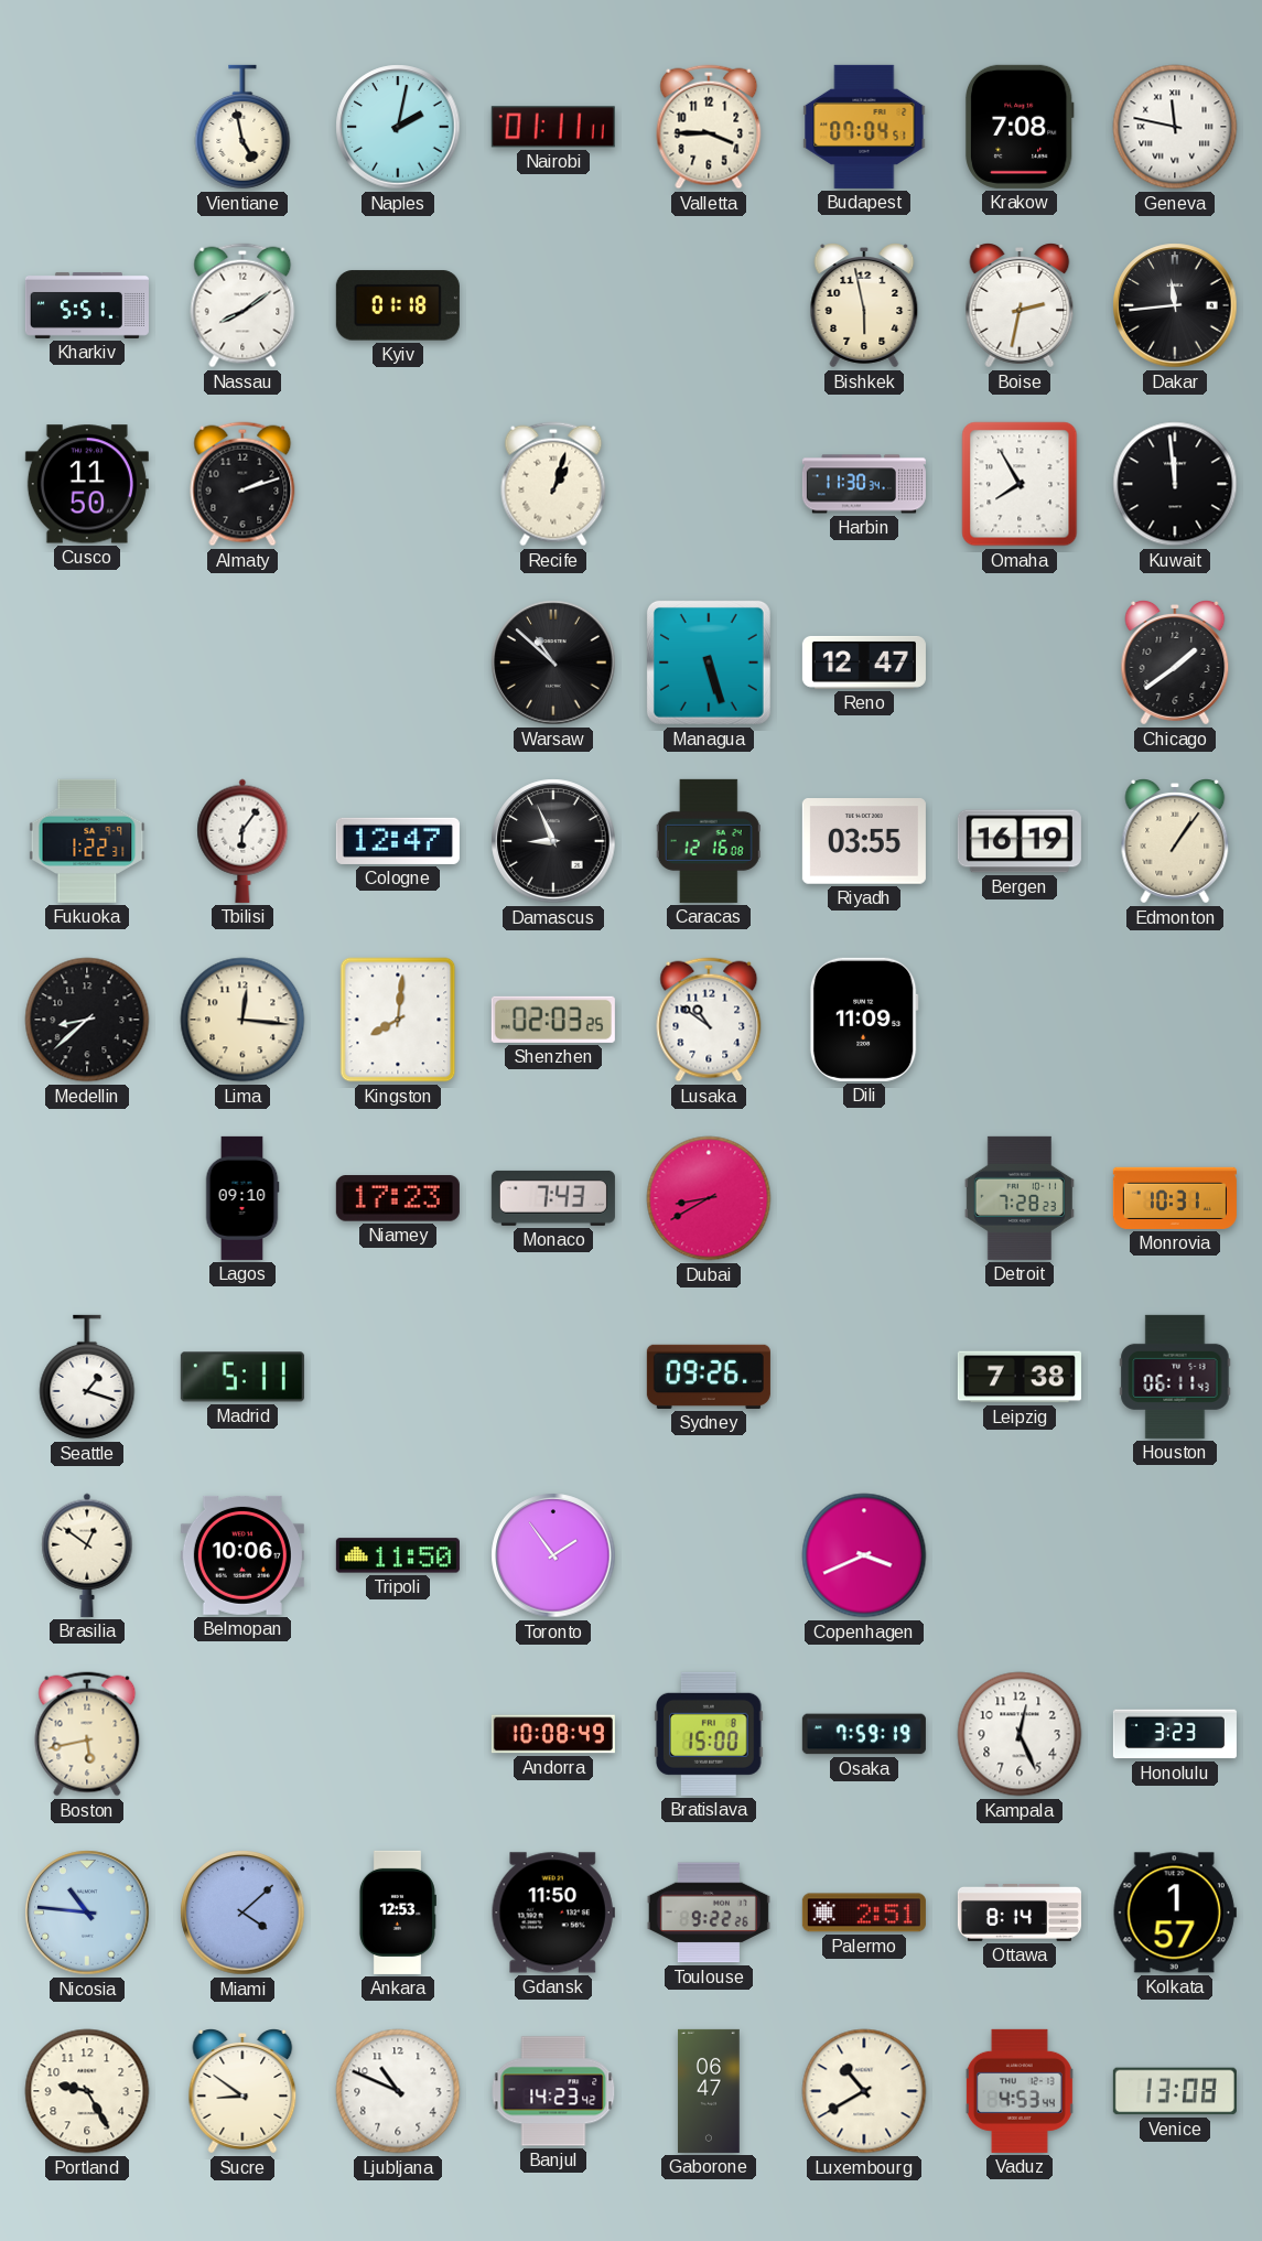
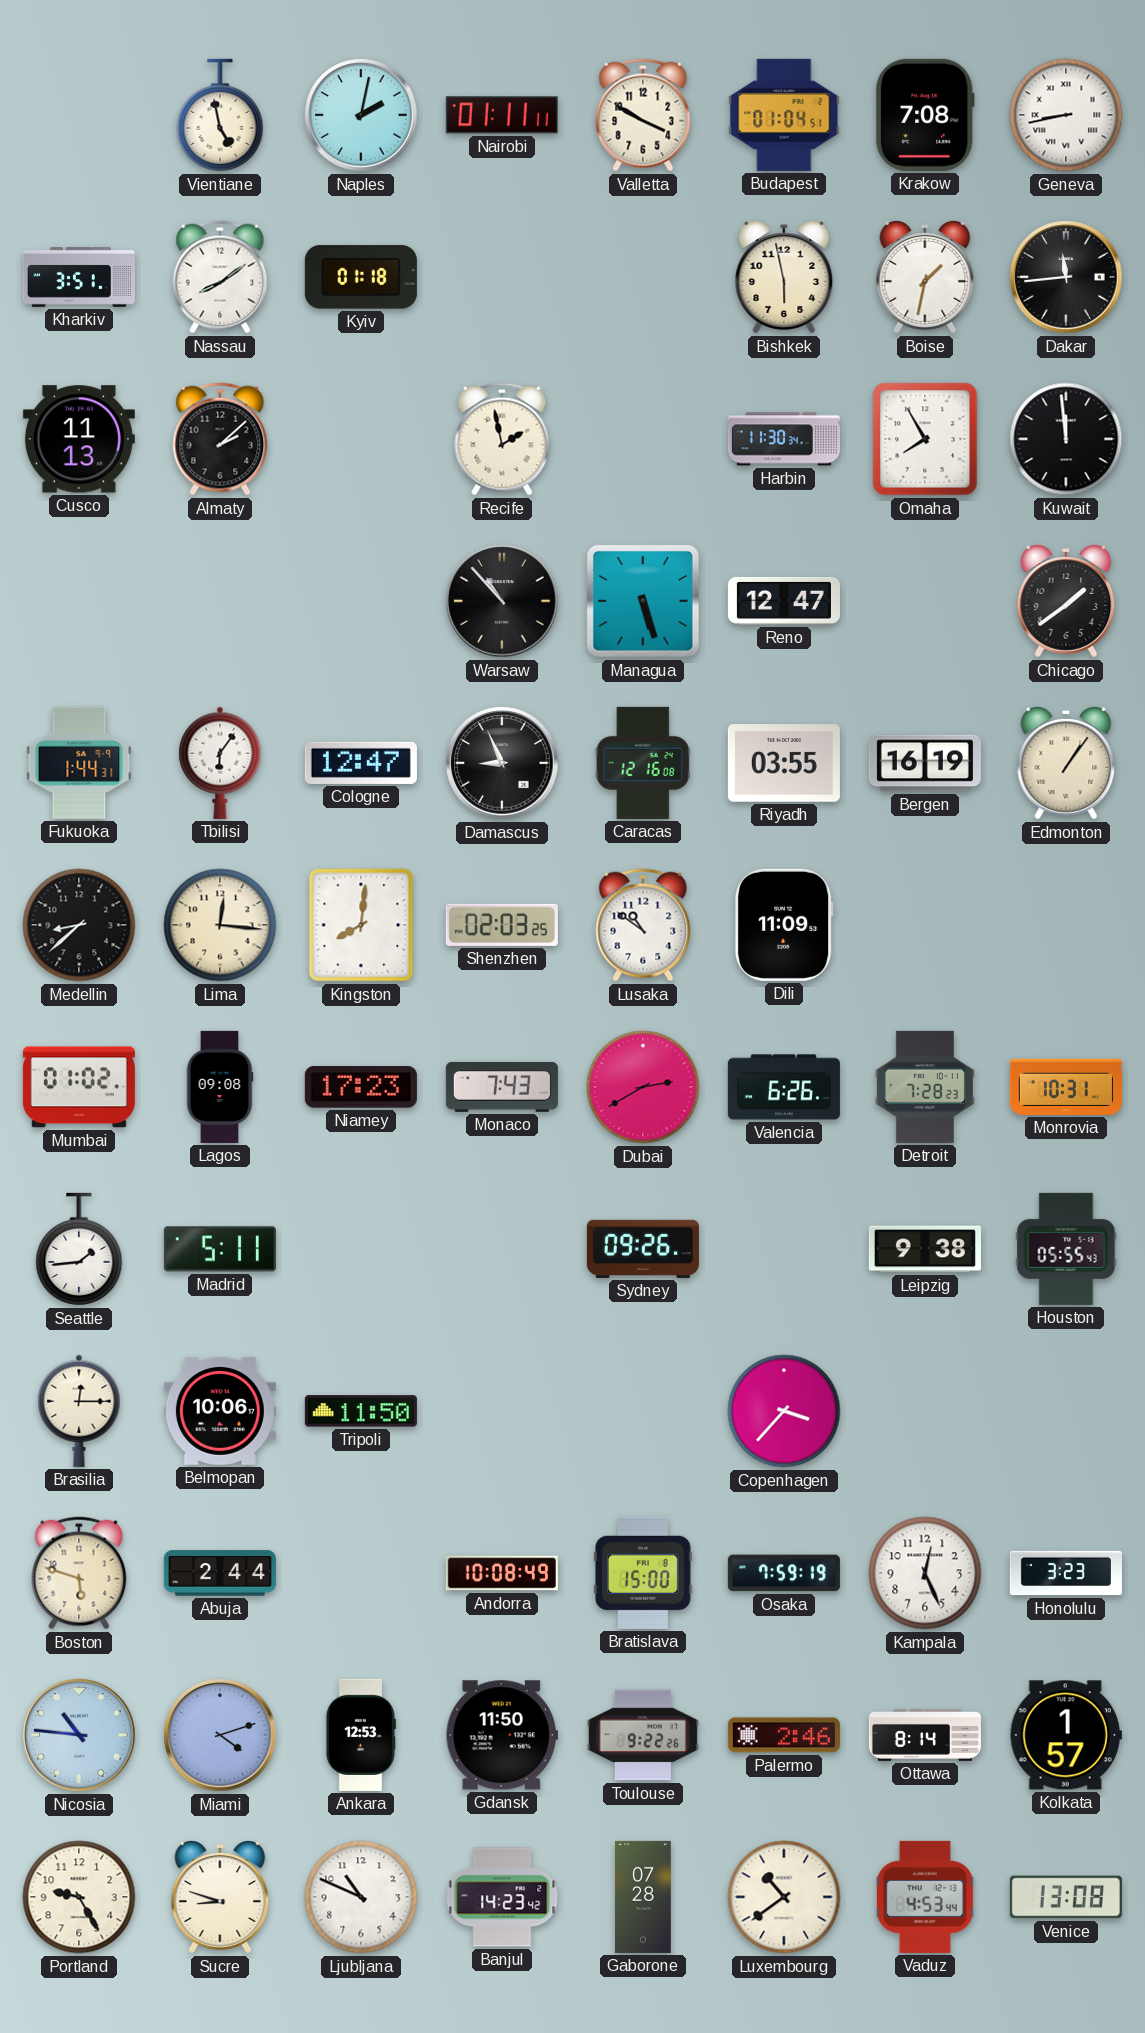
Valletta: 3:45 -> 3:50
Budapest: 07:04 -> 01:04
Geneva: 11:47 -> 8:43
Kharkiv: 5:51 -> 3:51
Boise: 2:32 -> 1:32
Cusco: 11:50 -> 11:13
Almaty: 2:12 -> 2:08
Recife: 1:03 -> 1:58
Warsaw: 10:52 -> 10:53
Fukuoka: 1:22 -> 1:44
Mumbai: none -> 01:02
Lagos: 09:10 -> 09:08
Dubai: 8:40 -> 2:40
Valencia: none -> 6:26
Seattle: 1:18 -> 1:44
Leipzig: 7:38 -> 9:38
Houston: 06:11 -> 05:55
Brasilia: 12:51 -> 12:15
Toronto: 1:54 -> none
Copenhagen: 3:41 -> 3:37
Boston: 5:43 -> 5:48
Abuja: none -> 2:44
Miami: 4:08 -> 4:12
Palermo: 2:51 -> 2:46
Sucre: 8:51 -> 8:48
Gaborone: 06:47 -> 07:28
Luxembourg: 10:40 -> 10:39
